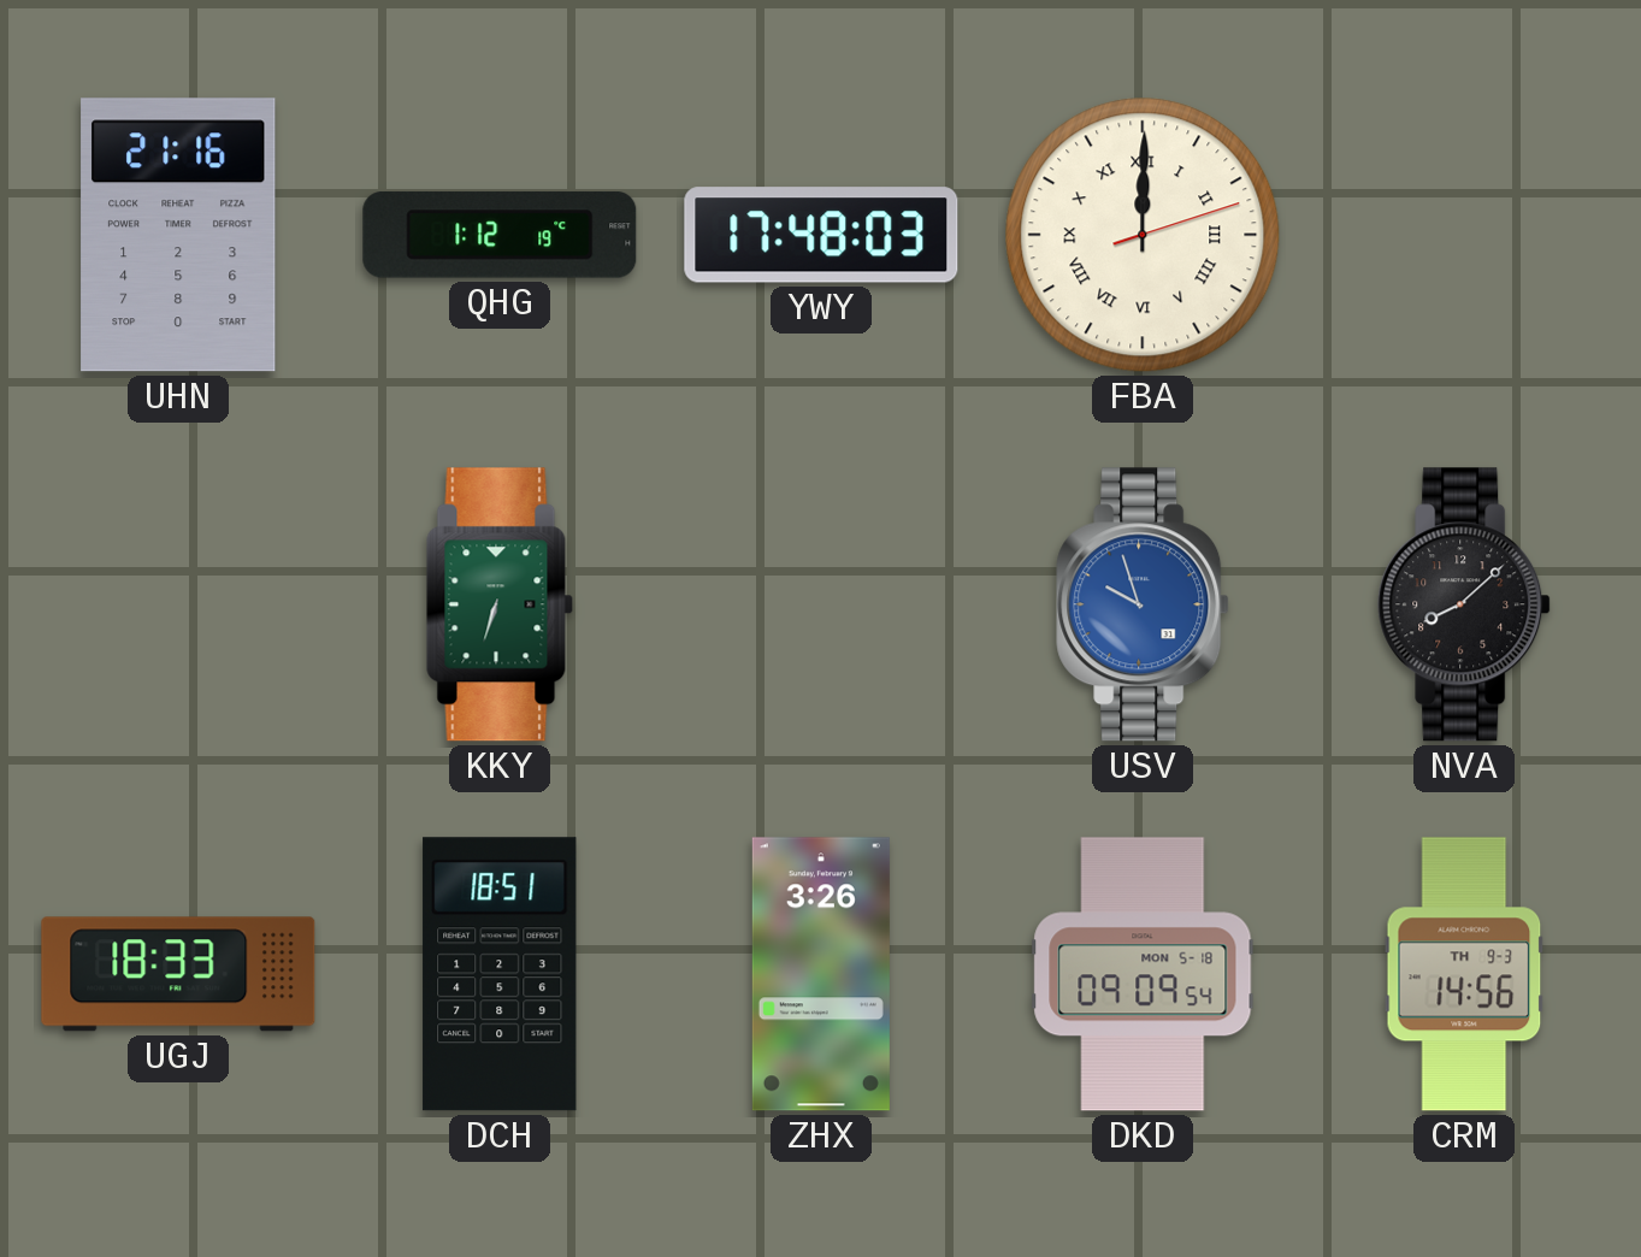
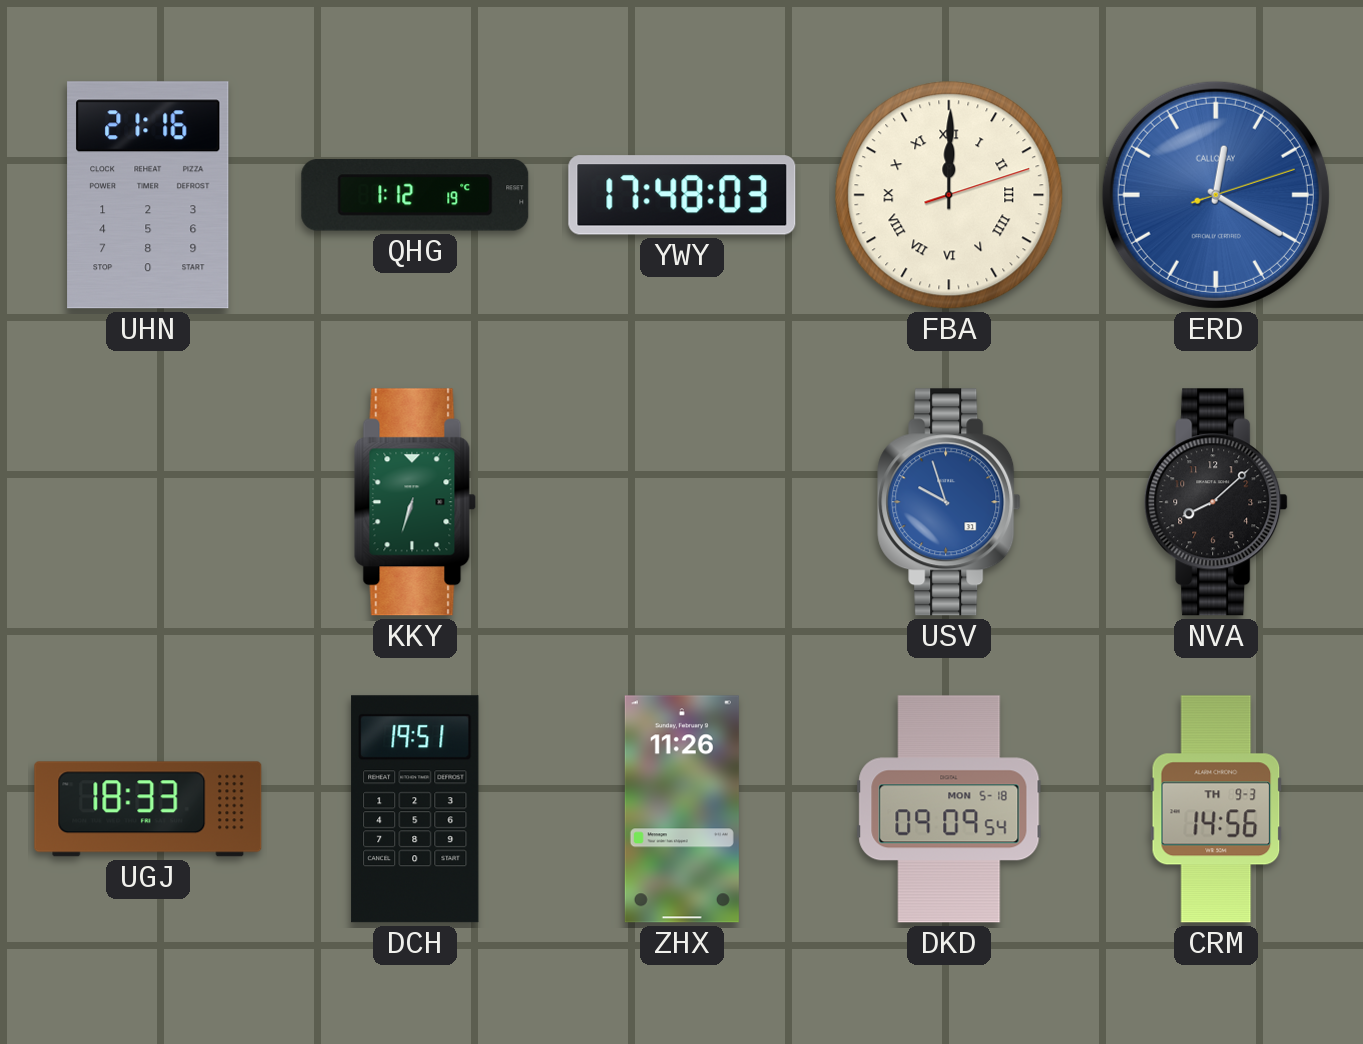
ERD: none -> 12:20
DCH: 18:51 -> 19:51
ZHX: 3:26 -> 11:26
